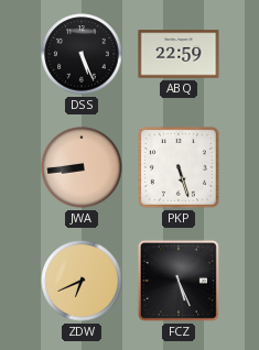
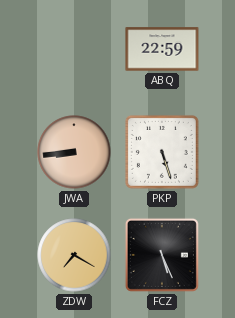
DSS: 5:26 -> none
ZDW: 6:41 -> 7:20
